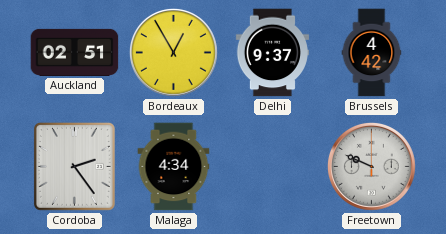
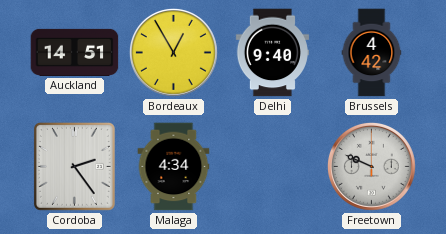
Auckland: 02:51 -> 14:51
Delhi: 9:37 -> 9:40
